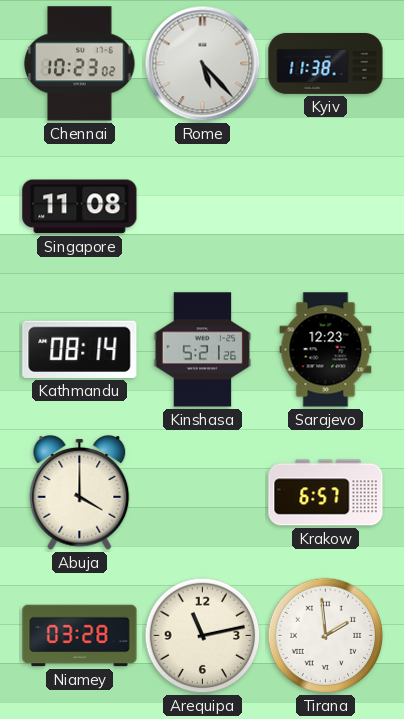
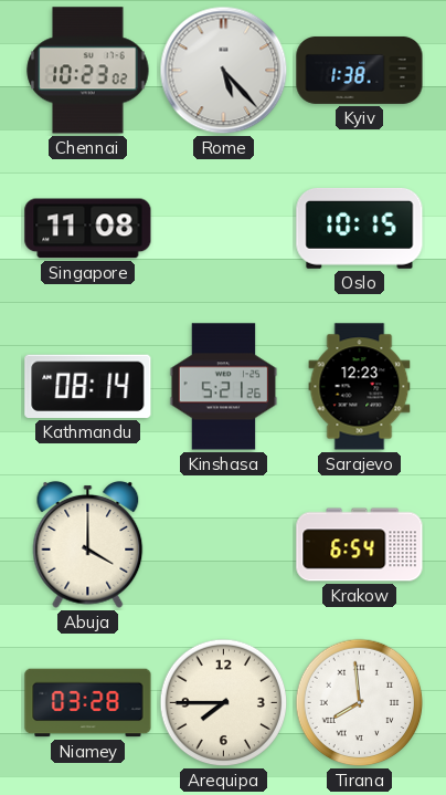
Kyiv: 11:38 -> 1:38
Oslo: none -> 10:15
Krakow: 6:57 -> 6:54
Arequipa: 11:13 -> 7:45
Tirana: 1:59 -> 7:59
